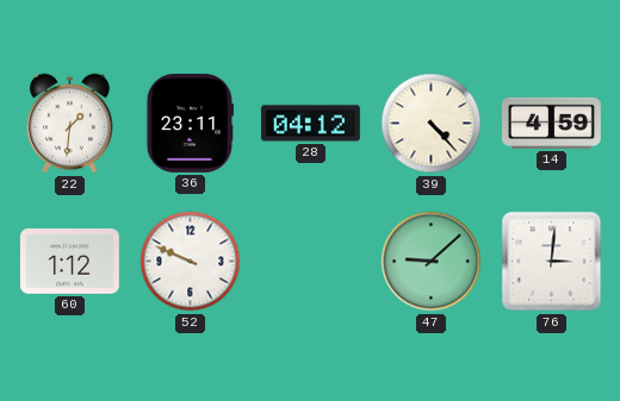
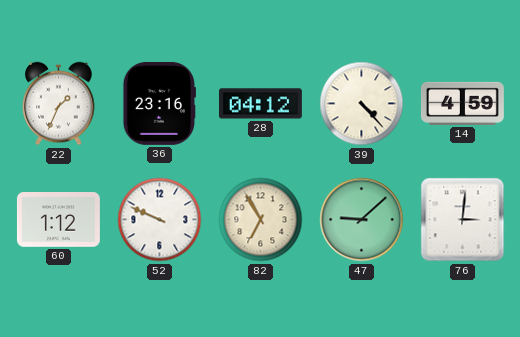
22: 1:31 -> 1:34
36: 23:11 -> 23:16
82: none -> 6:55
